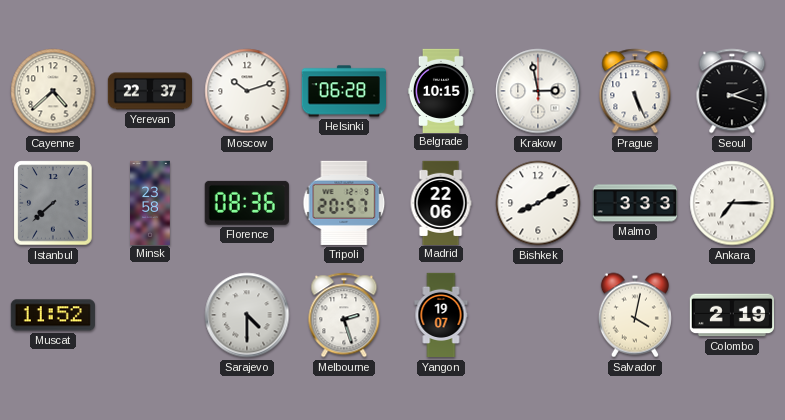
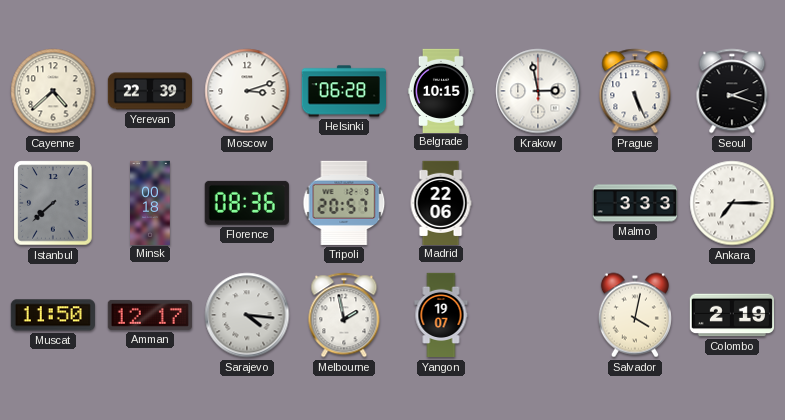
Yerevan: 22:37 -> 22:39
Moscow: 10:12 -> 3:12
Minsk: 23:58 -> 00:18
Bishkek: 8:10 -> none
Muscat: 11:52 -> 11:50
Amman: none -> 12:17
Sarajevo: 4:30 -> 4:16
Melbourne: 2:27 -> 1:58
